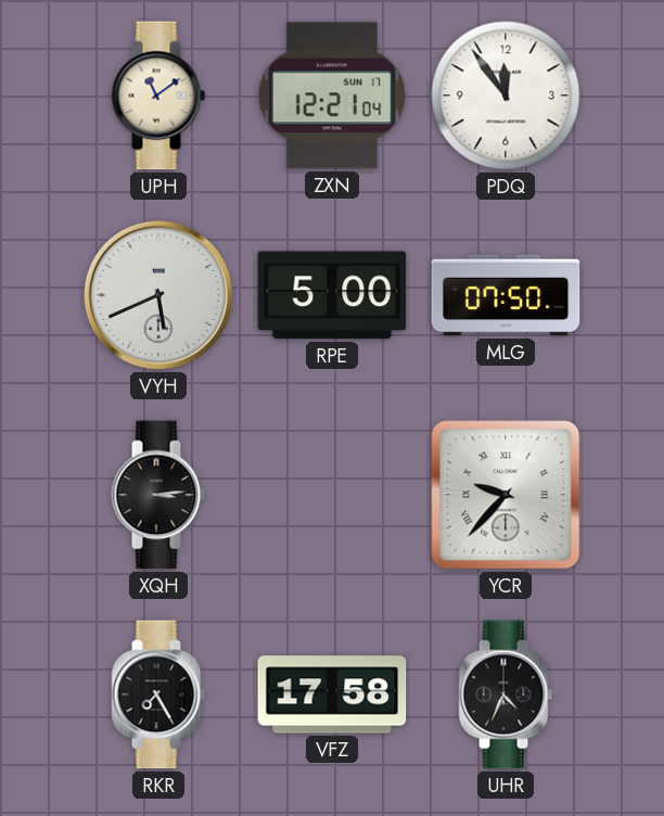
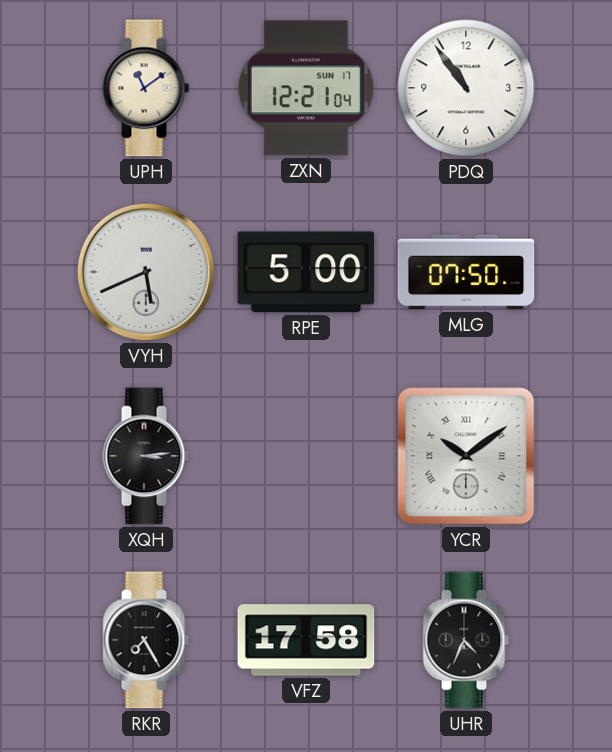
PDQ: 11:54 -> 10:54
YCR: 9:37 -> 10:09
